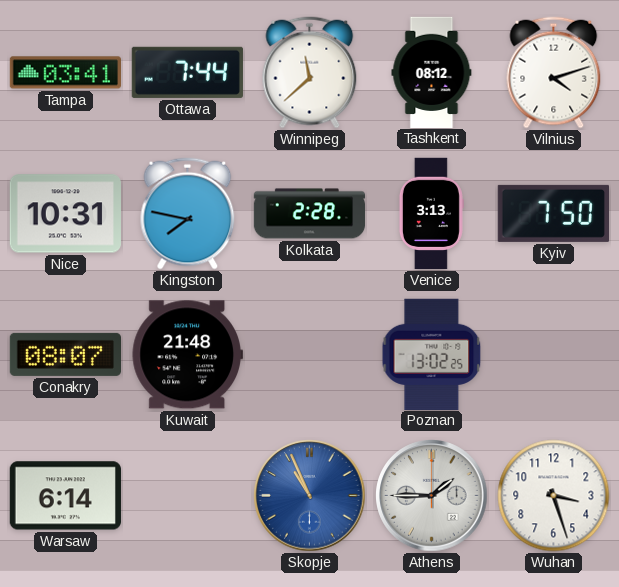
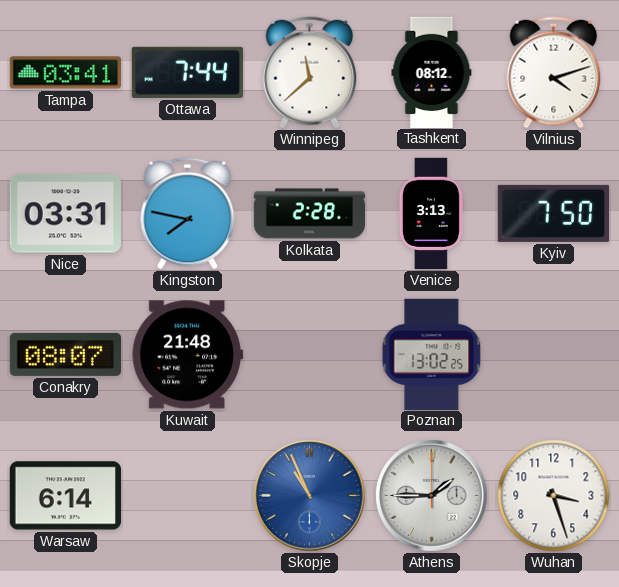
Nice: 10:31 -> 03:31
